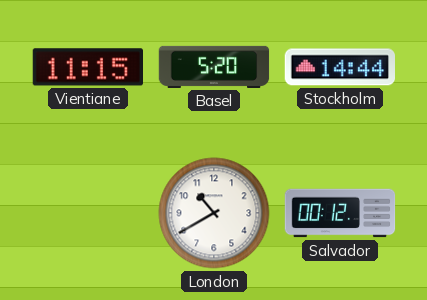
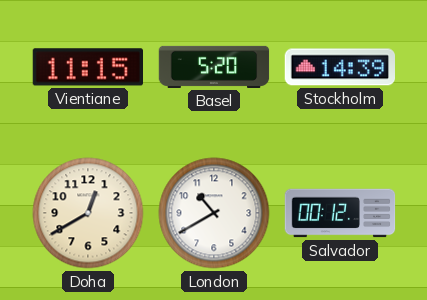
Stockholm: 14:44 -> 14:39
Doha: none -> 12:40
